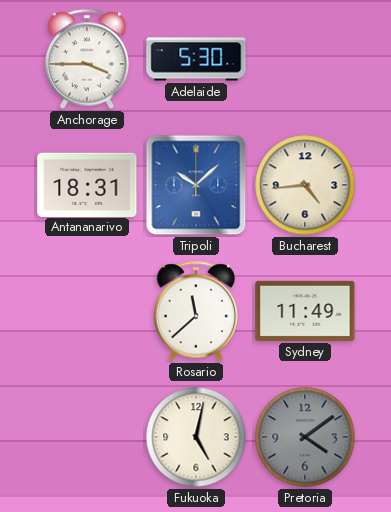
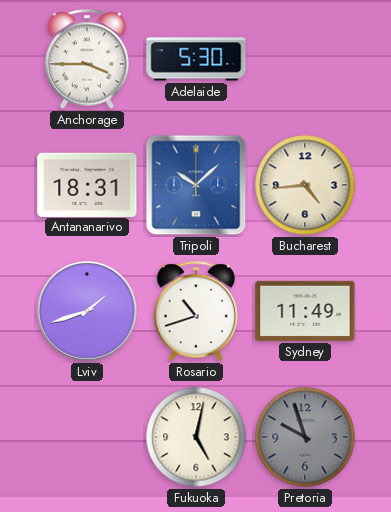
Lviv: none -> 1:42
Rosario: 11:38 -> 10:42
Pretoria: 4:09 -> 9:57
